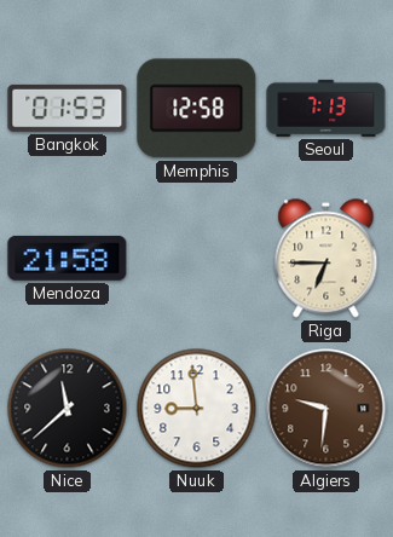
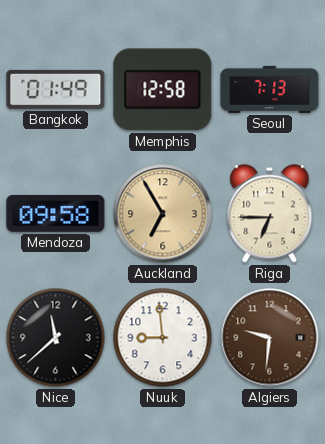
Bangkok: 01:53 -> 01:49
Mendoza: 21:58 -> 09:58
Auckland: none -> 6:55
